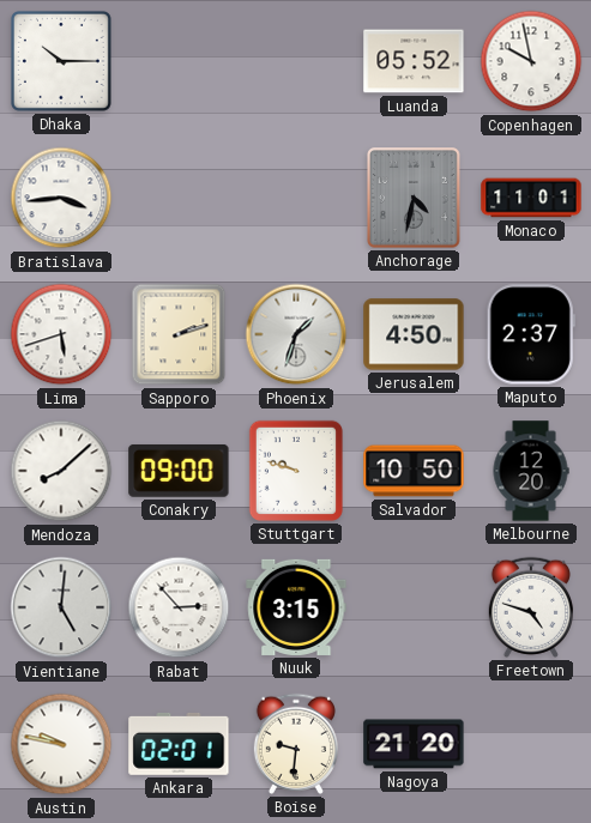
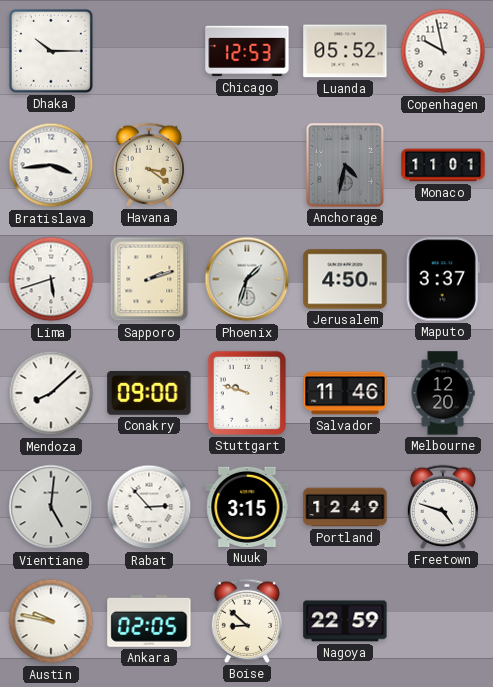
Chicago: none -> 12:53
Havana: none -> 3:21
Maputo: 2:37 -> 3:37
Salvador: 10:50 -> 11:46
Portland: none -> 12:49
Ankara: 02:01 -> 02:05
Boise: 9:31 -> 8:52
Nagoya: 21:20 -> 22:59
